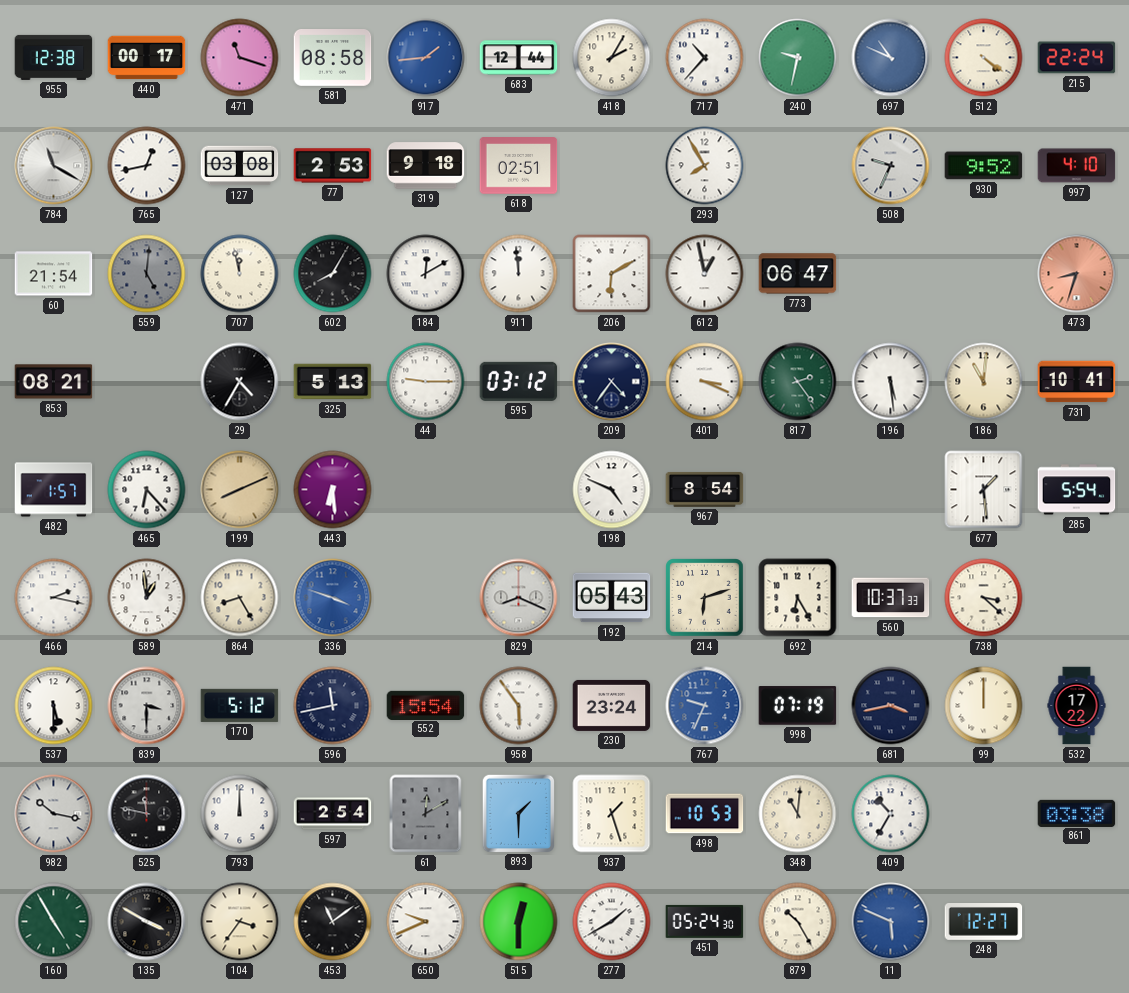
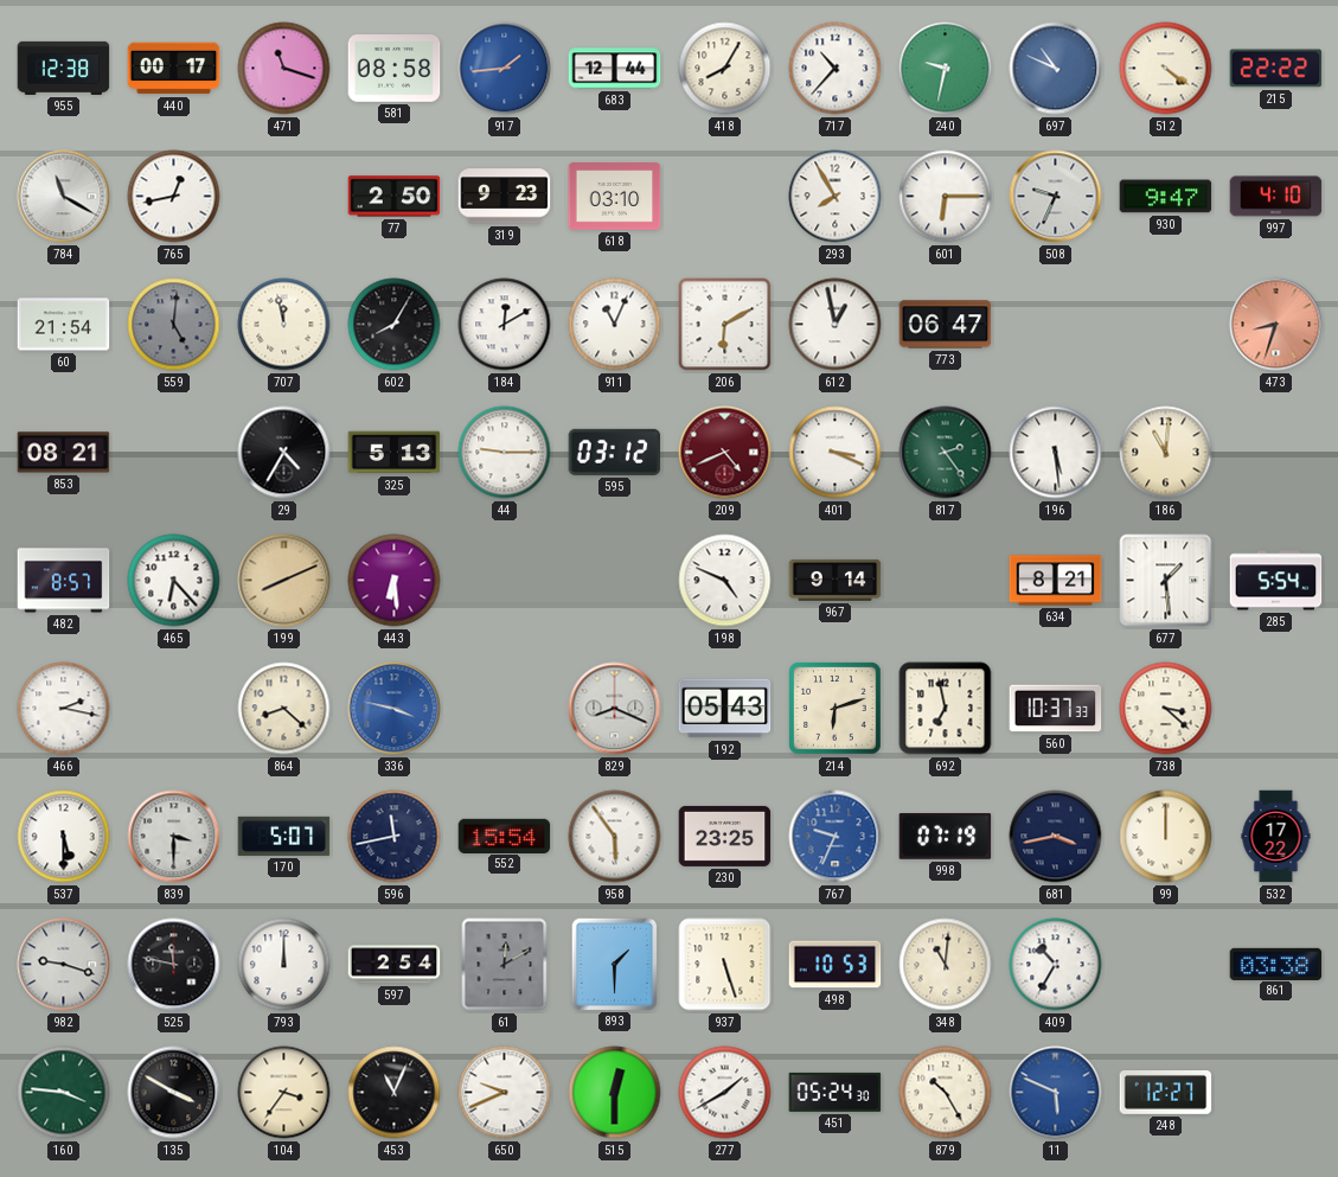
418: 2:05 -> 8:05
215: 22:24 -> 22:22
127: 03:08 -> none
77: 2:53 -> 2:50
319: 9:18 -> 9:23
618: 02:51 -> 03:10
601: none -> 6:15
930: 9:52 -> 9:47
911: 11:59 -> 11:04
209: 4:36 -> 4:41
209 dial: navy -> burgundy
731: 10:41 -> none
482: 1:57 -> 8:57
967: 8:54 -> 9:14
634: none -> 8:21
589: 12:59 -> none
864: 8:25 -> 8:22
336: 3:48 -> 3:47
692: 6:25 -> 6:58
170: 5:12 -> 5:07
230: 23:24 -> 23:25
982: 10:17 -> 9:18
937: 1:27 -> 5:27
160: 4:55 -> 3:46
453: 11:09 -> 11:04
